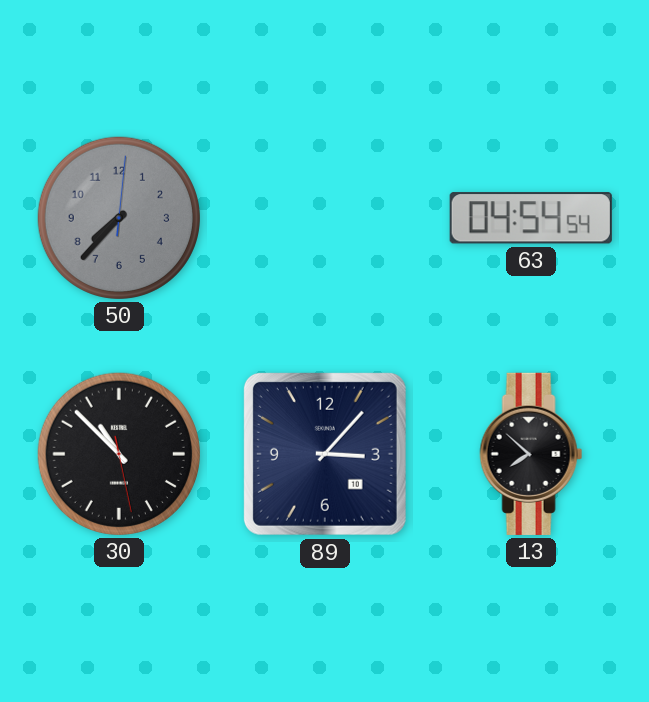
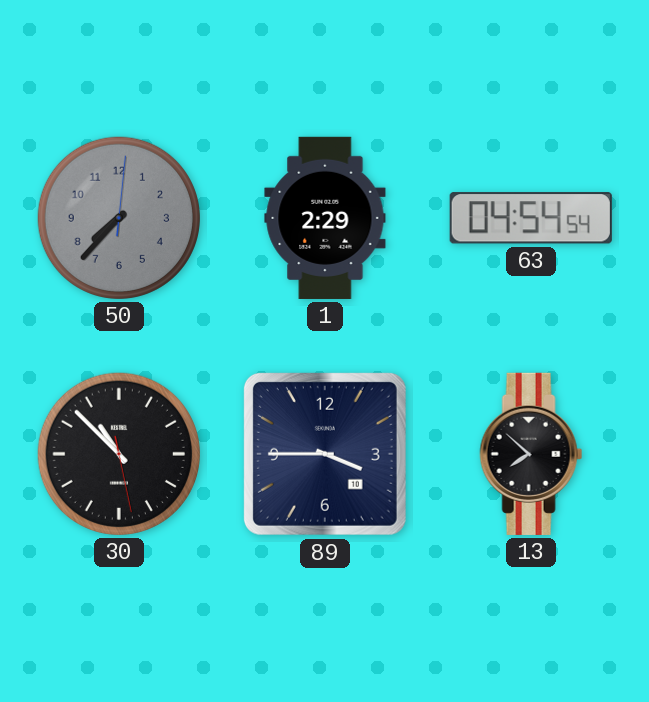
1: none -> 2:29
89: 3:07 -> 3:45
